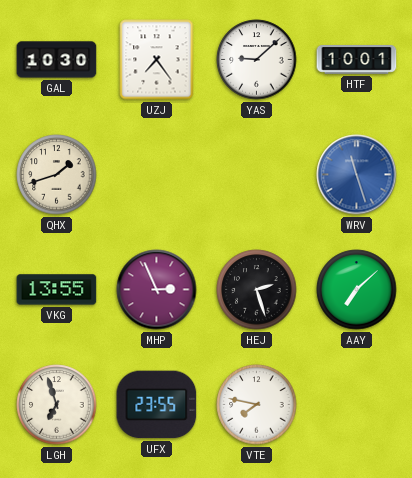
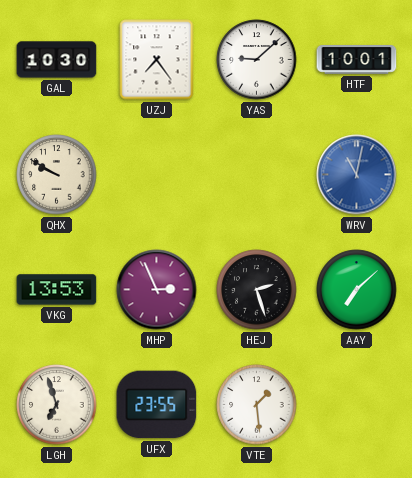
QHX: 1:42 -> 9:50
WRV: 11:27 -> 11:02
VKG: 13:55 -> 13:53
VTE: 7:47 -> 1:29
